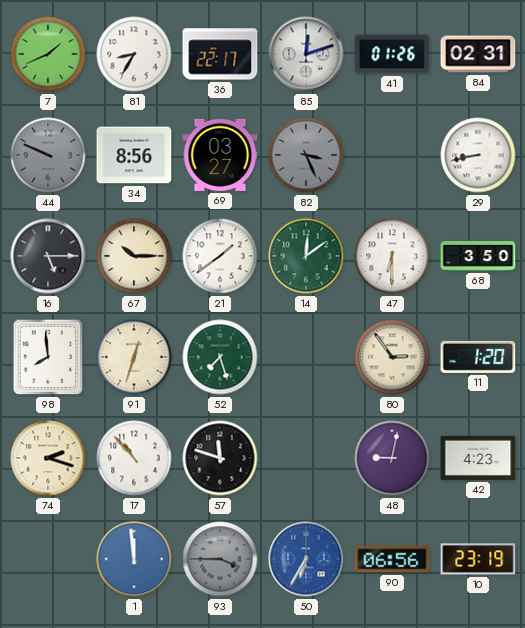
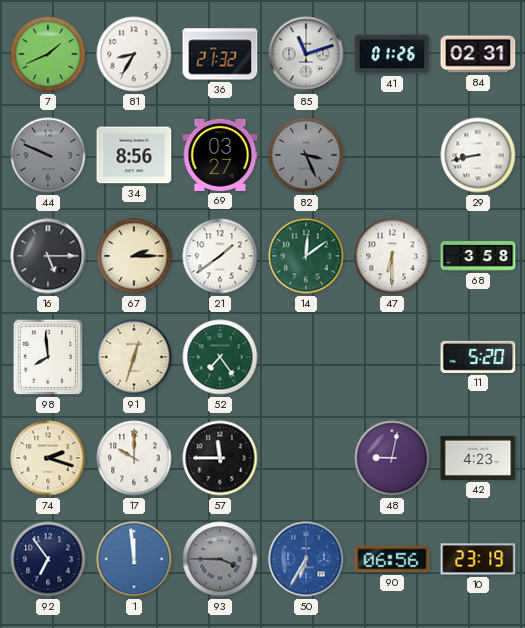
36: 22:17 -> 21:32
85: 12:12 -> 11:12
67: 10:15 -> 2:15
68: 3:50 -> 3:58
52: 7:27 -> 7:24
80: 2:54 -> none
11: 1:20 -> 5:20
17: 10:53 -> 10:00
57: 11:48 -> 11:45
92: none -> 6:54
